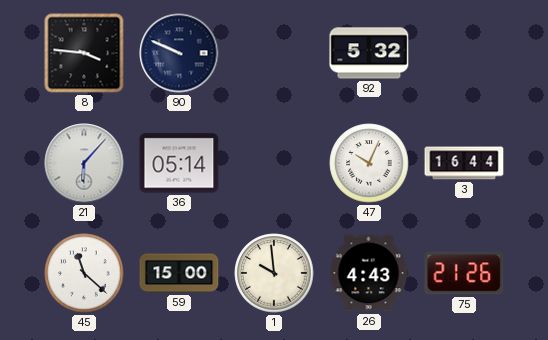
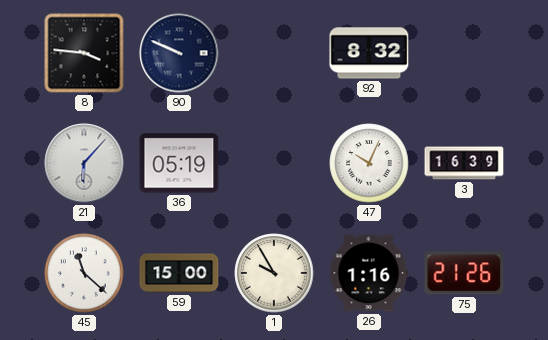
92: 5:32 -> 8:32
36: 05:14 -> 05:19
3: 16:44 -> 16:39
1: 9:59 -> 9:55
26: 4:43 -> 1:16
